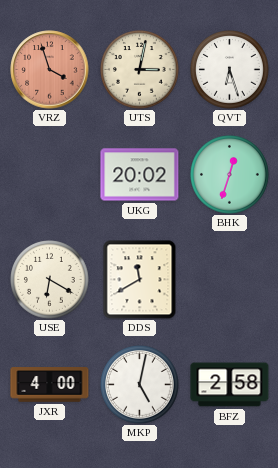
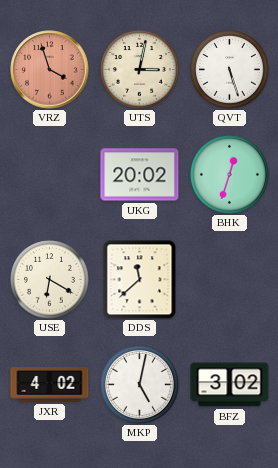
QVT: 6:27 -> 5:27
DDS: 11:40 -> 11:38
JXR: 4:00 -> 4:02
BFZ: 2:58 -> 3:02
